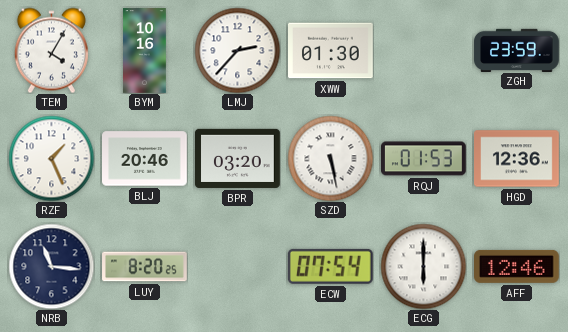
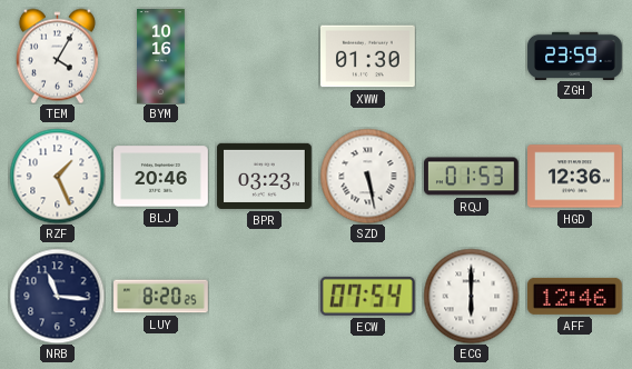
LMJ: 2:37 -> none
BPR: 03:20 -> 03:23
